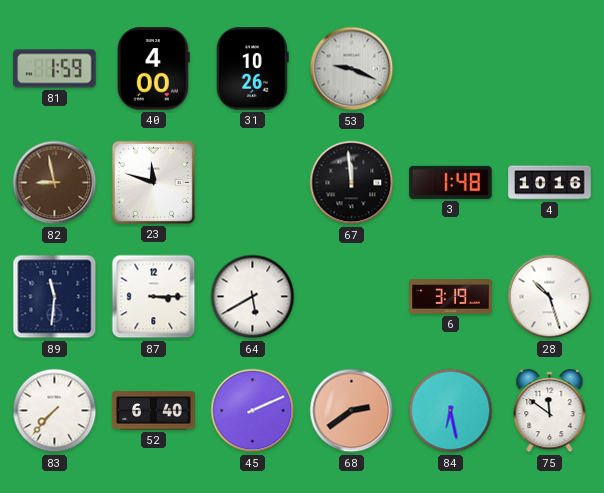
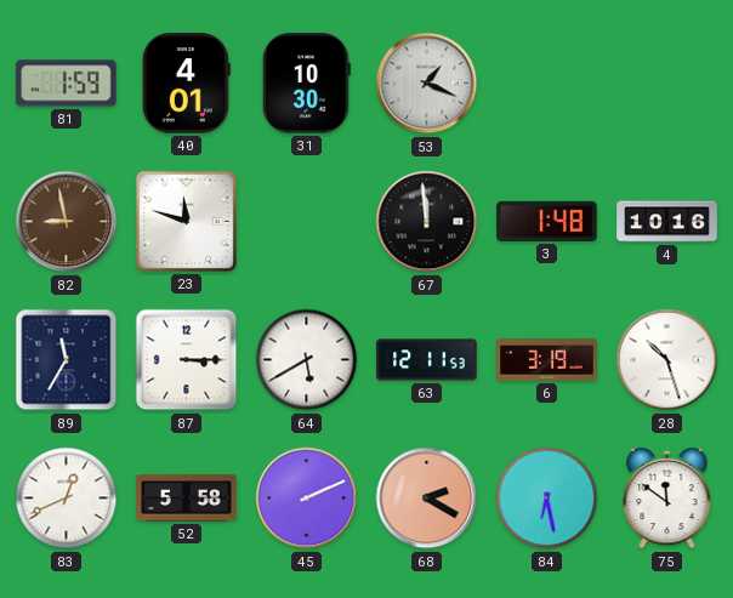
40: 4:00 -> 4:01
31: 10:26 -> 10:30
53: 9:19 -> 1:19
89: 11:31 -> 11:35
63: none -> 12:11
83: 7:37 -> 12:41
52: 6:40 -> 5:58
68: 2:39 -> 2:20
